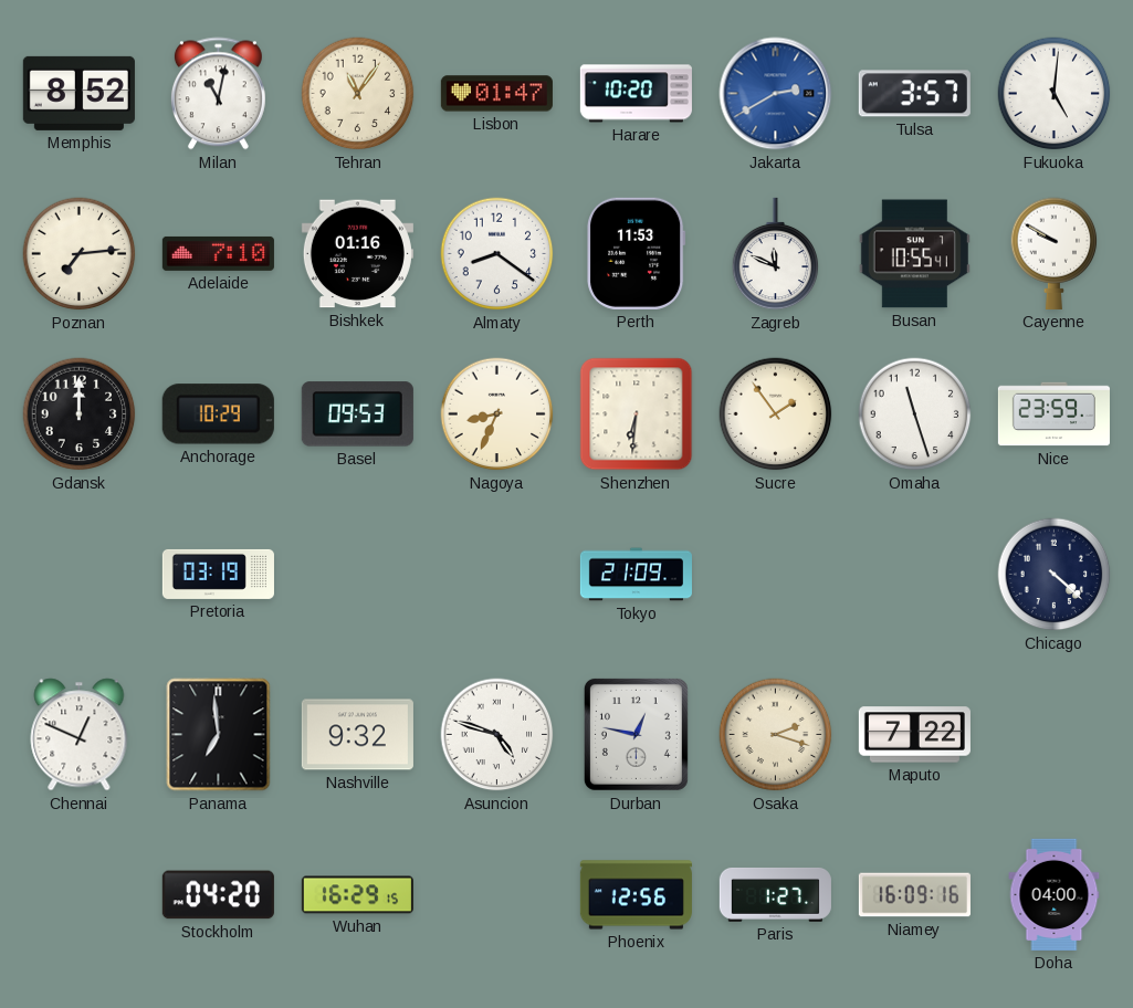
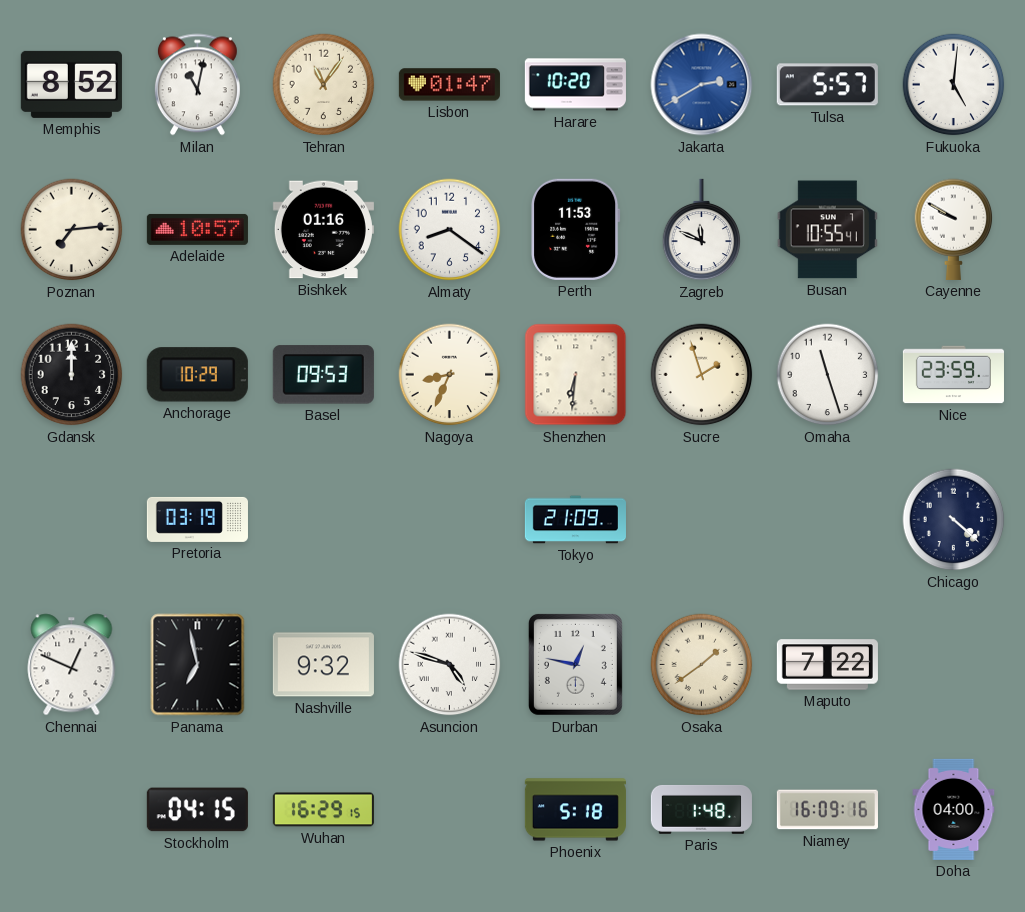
Tulsa: 3:57 -> 5:57
Adelaide: 7:10 -> 10:57
Sucre: 1:54 -> 1:57
Panama: 6:59 -> 6:58
Osaka: 2:18 -> 1:39
Stockholm: 04:20 -> 04:15
Phoenix: 12:56 -> 5:18
Paris: 1:27 -> 1:48
